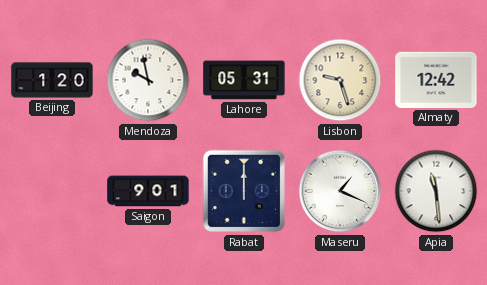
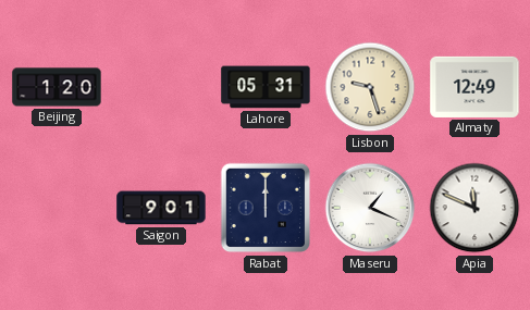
Mendoza: 9:58 -> none
Almaty: 12:42 -> 12:49
Apia: 11:29 -> 11:49
